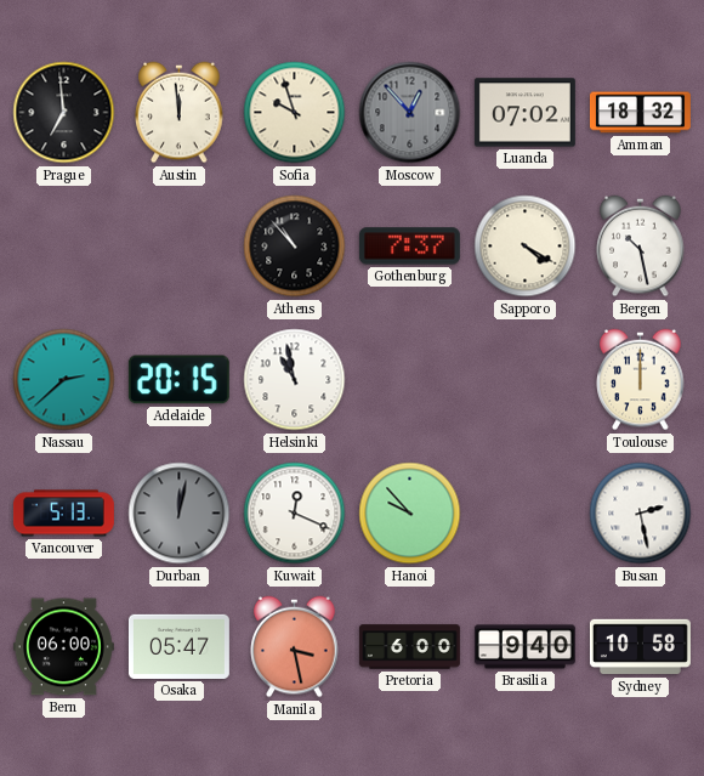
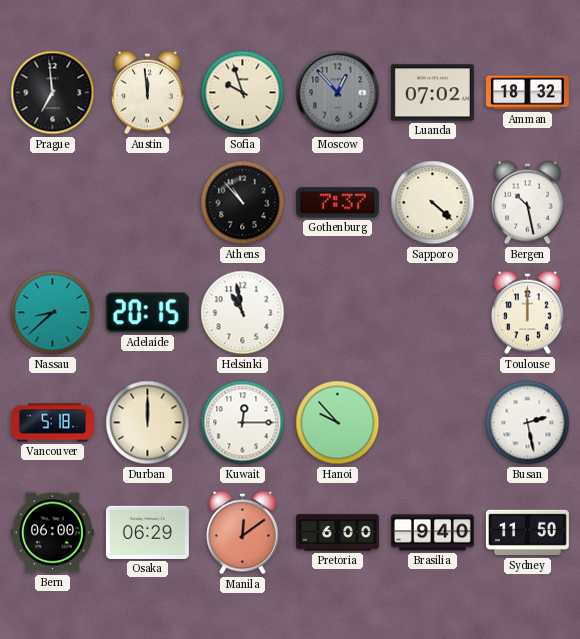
Sapporo: 4:20 -> 4:22
Nassau: 2:38 -> 8:38
Vancouver: 5:13 -> 5:18
Durban: 12:02 -> 12:00
Durban dial: grey -> cream
Kuwait: 12:19 -> 12:15
Osaka: 05:47 -> 06:29
Manila: 3:28 -> 12:09
Sydney: 10:58 -> 11:50
